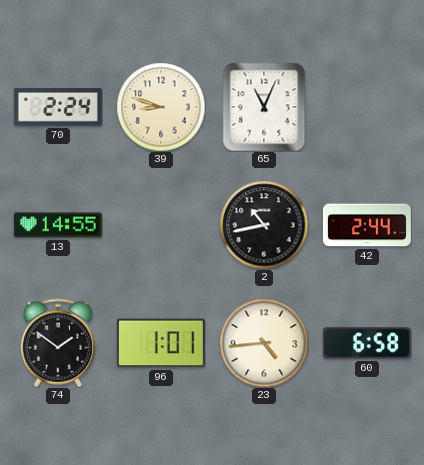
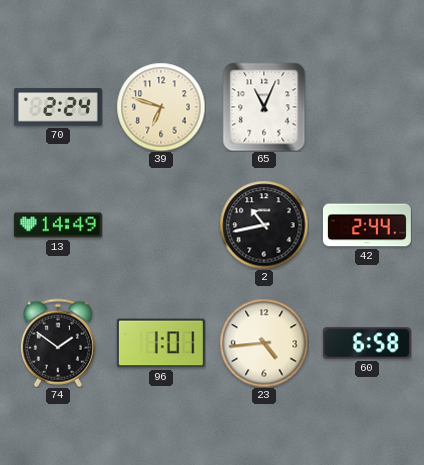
39: 8:48 -> 6:48
13: 14:55 -> 14:49
